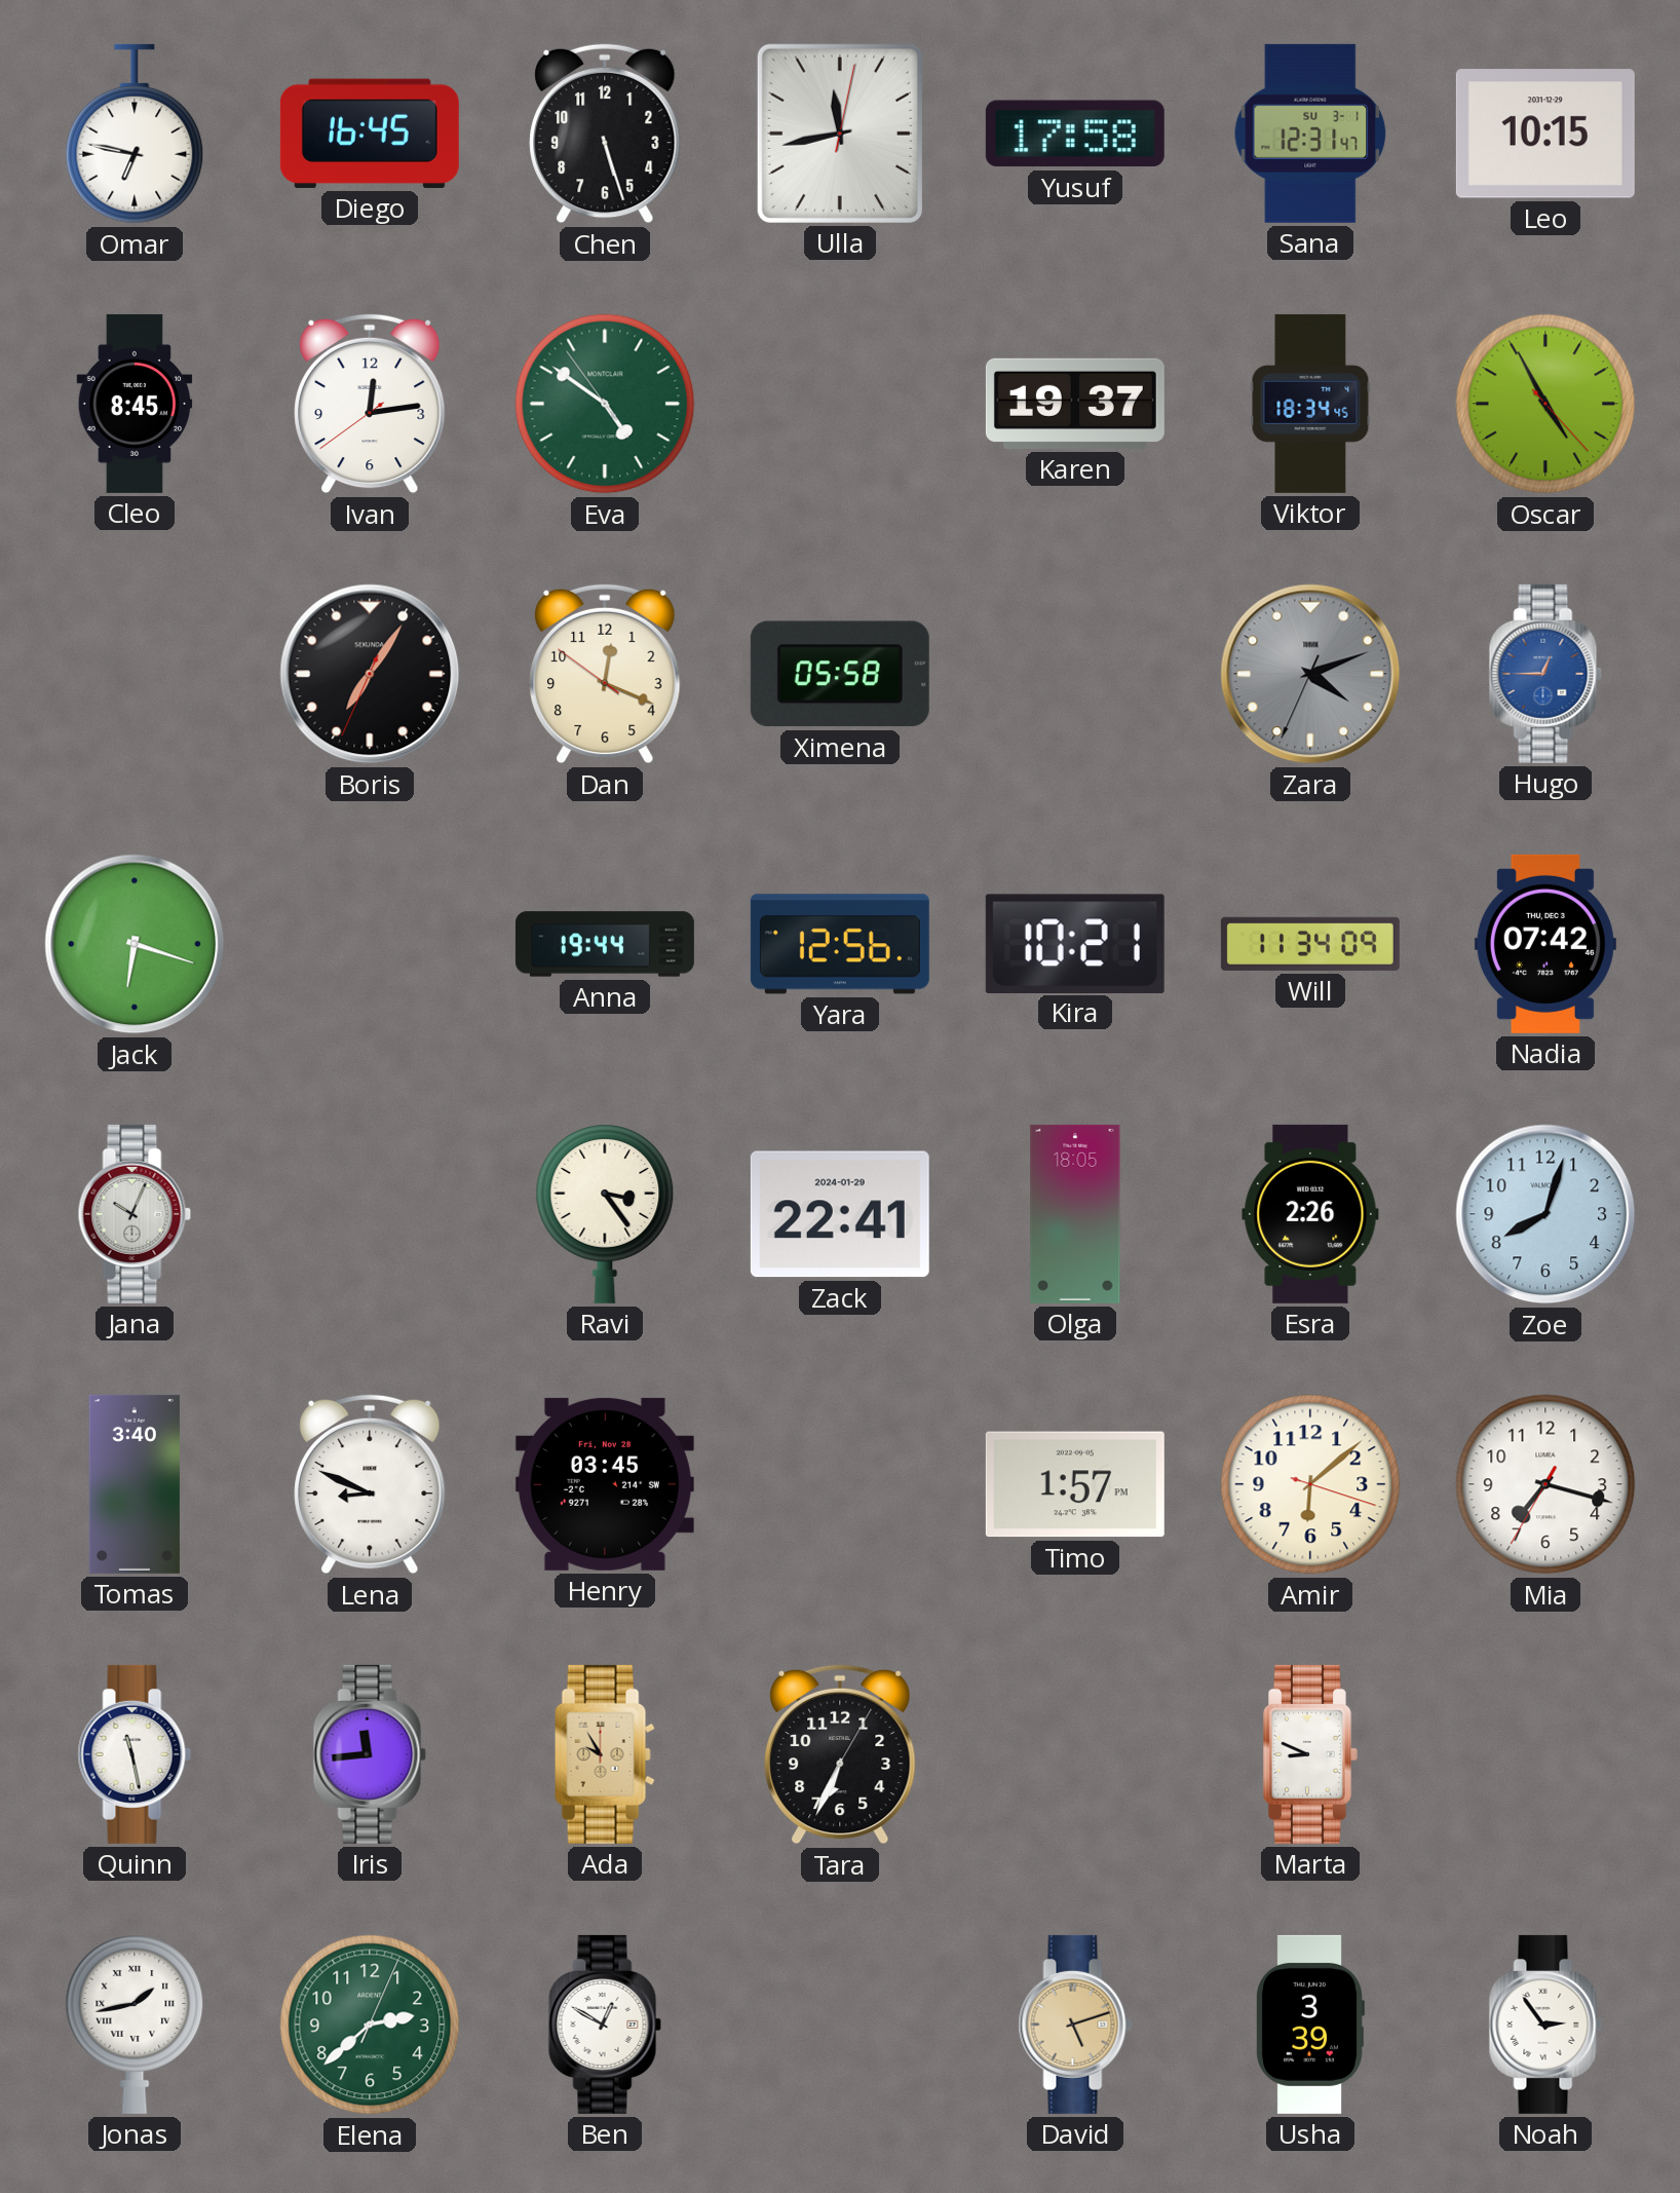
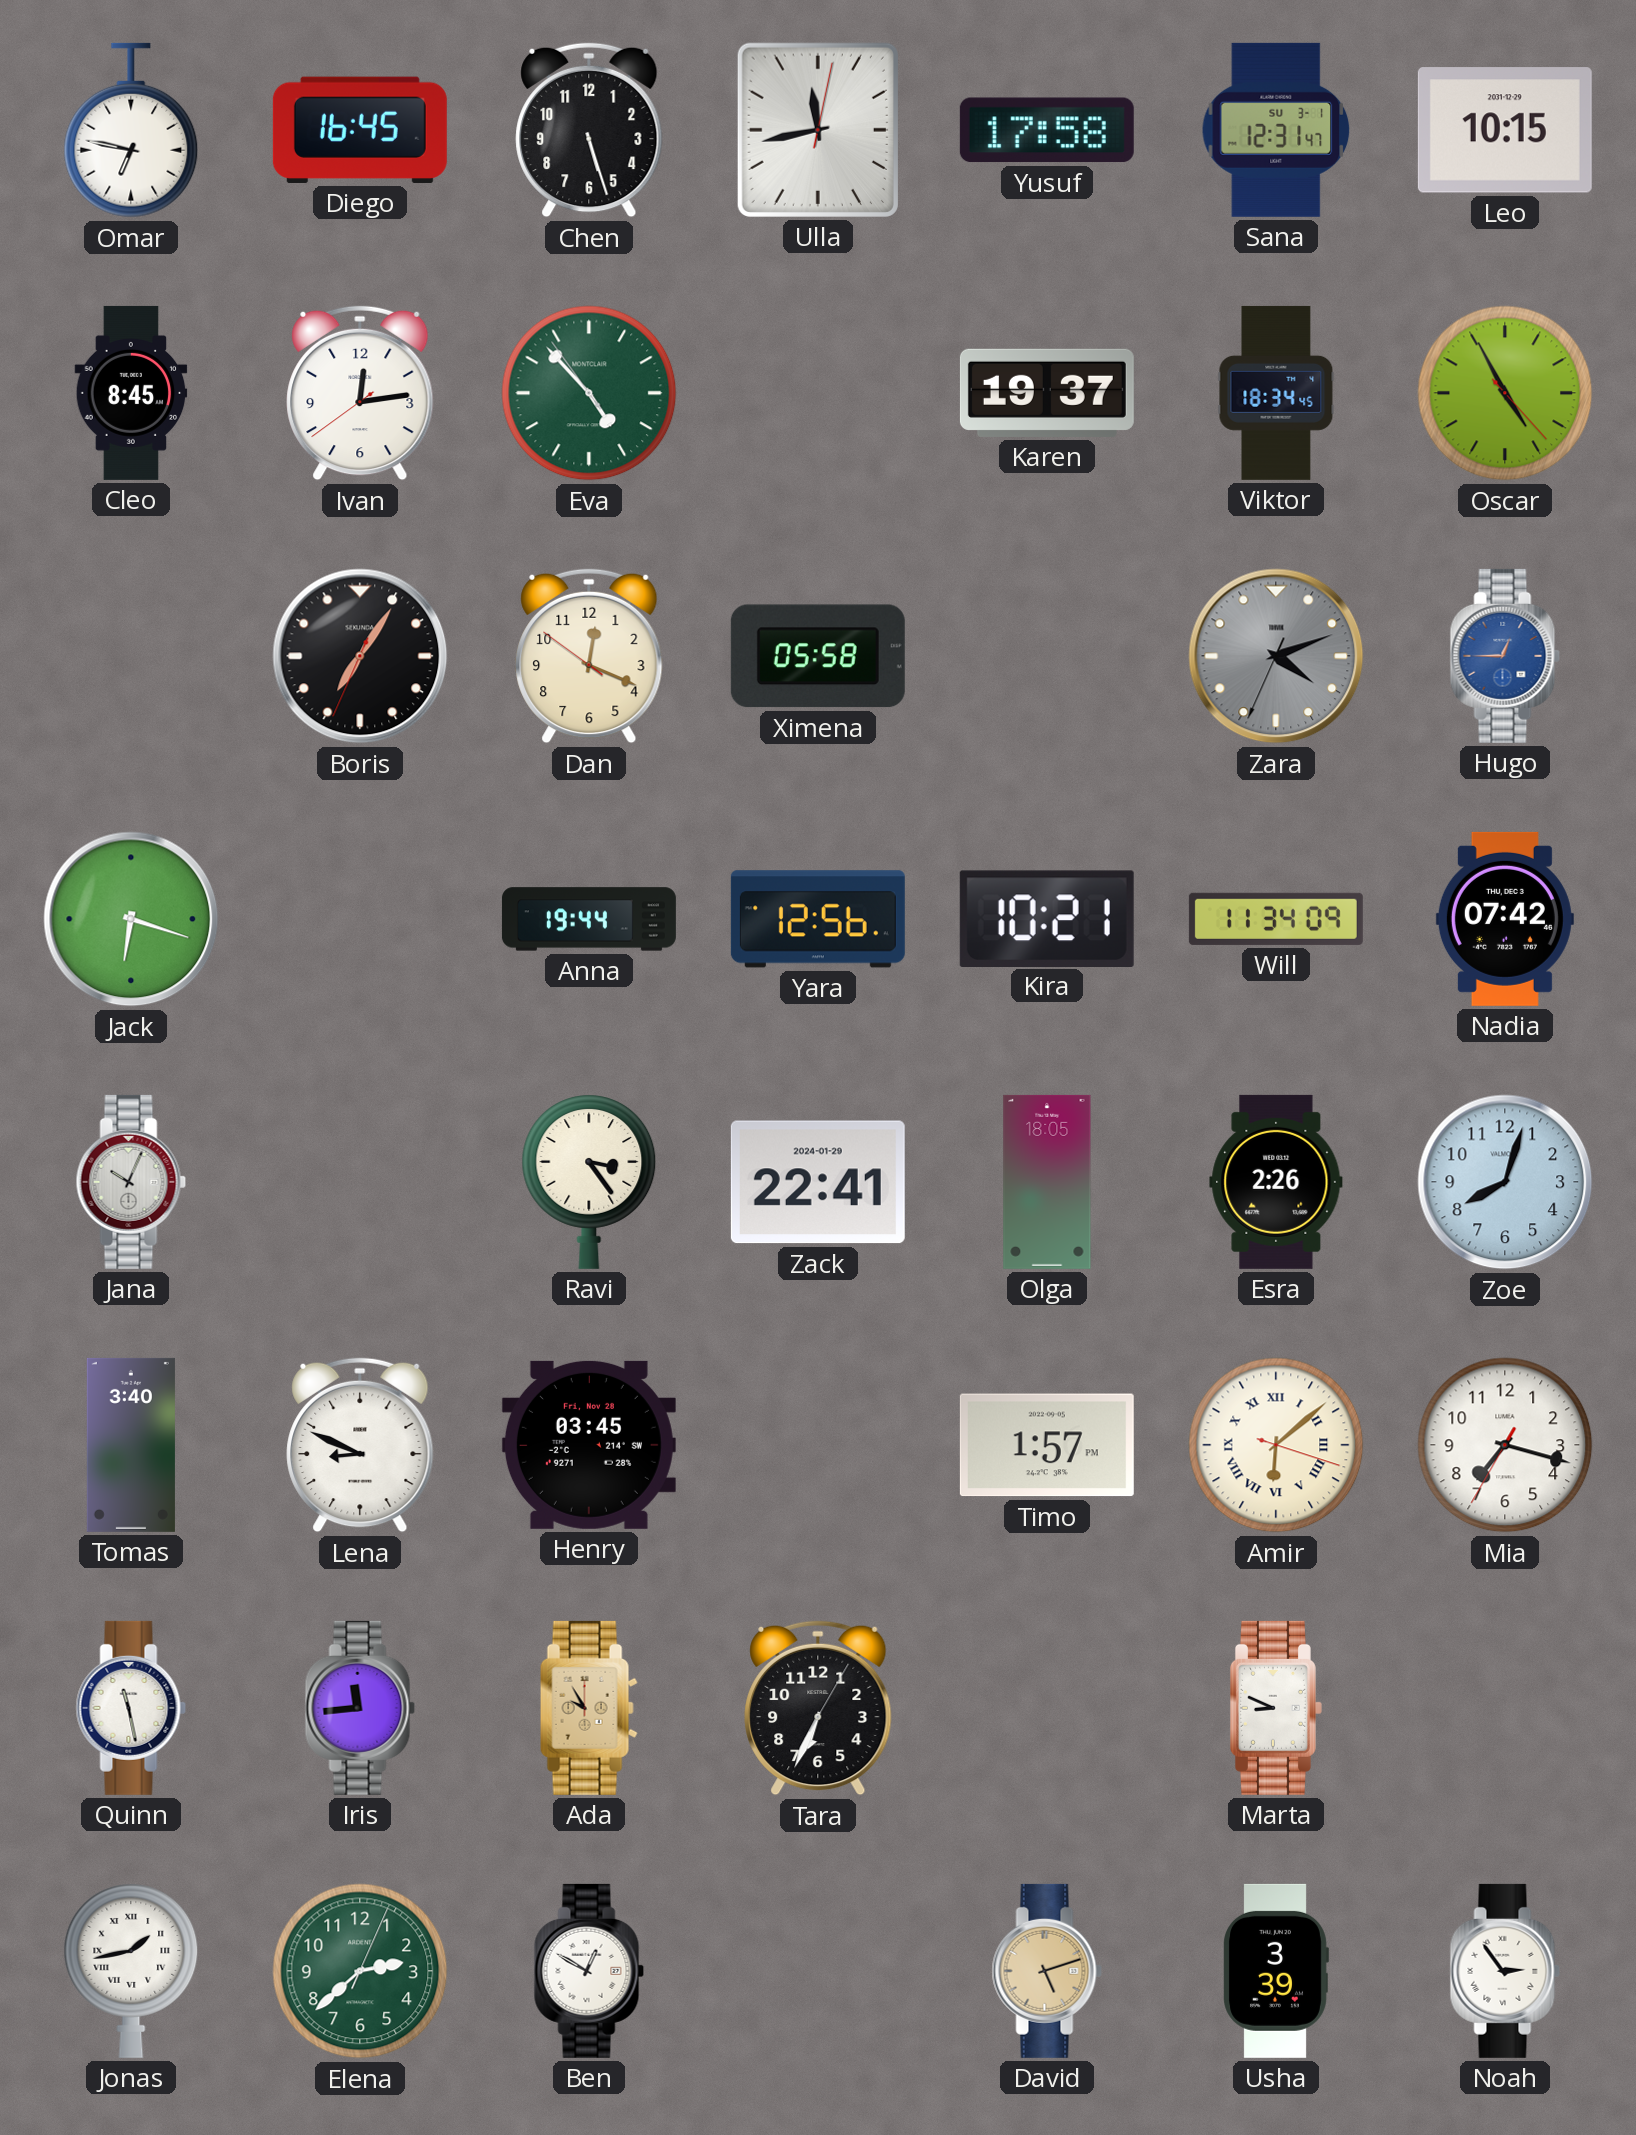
Eva: 4:50 -> 4:52
Amir numerals: Arabic -> Roman
